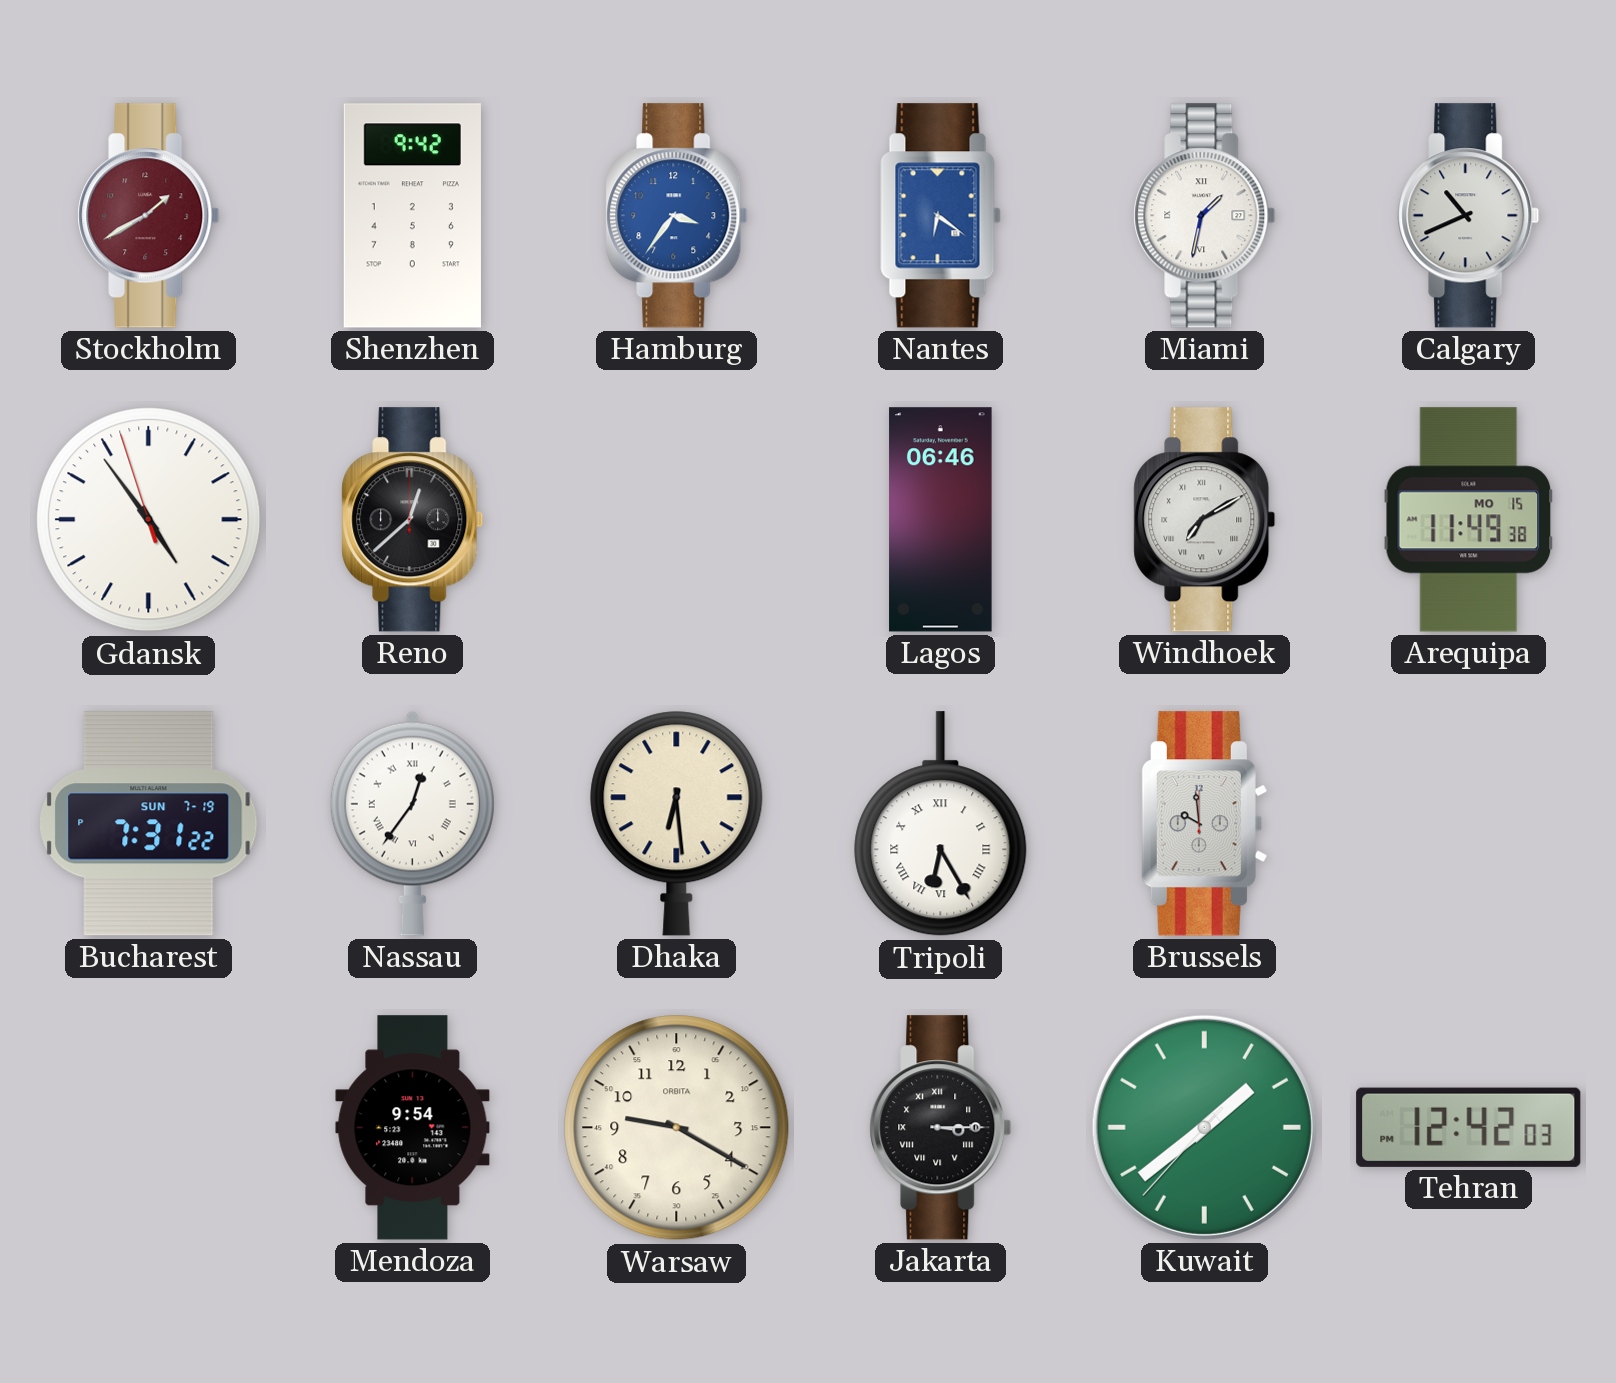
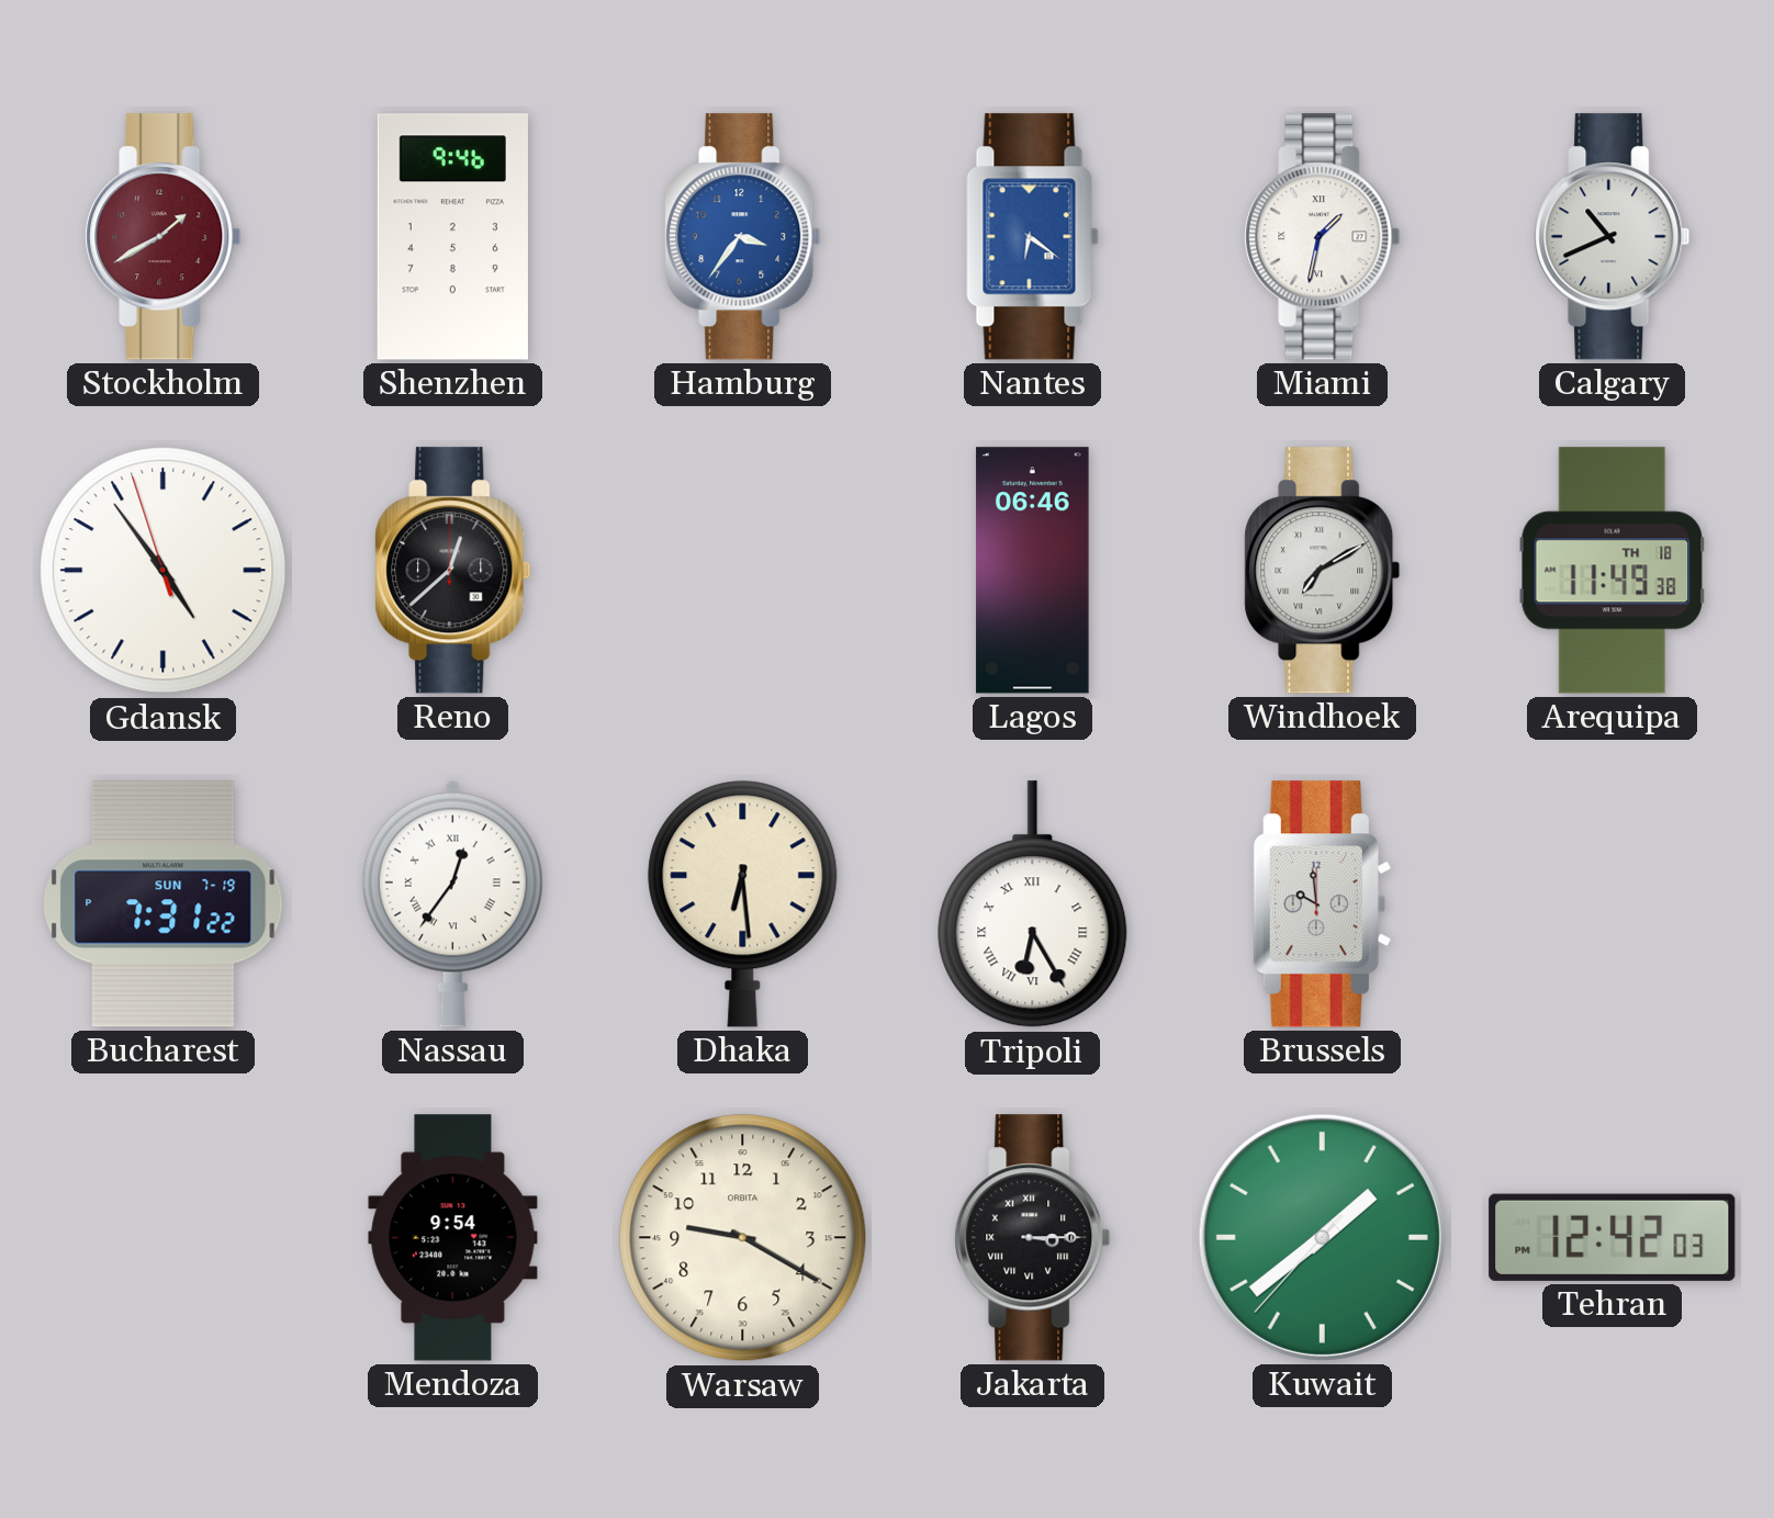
Shenzhen: 9:42 -> 9:46
Arequipa date: MO 15 -> TH 18
